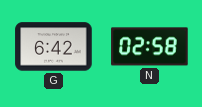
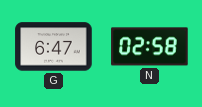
G: 6:42 -> 6:47
